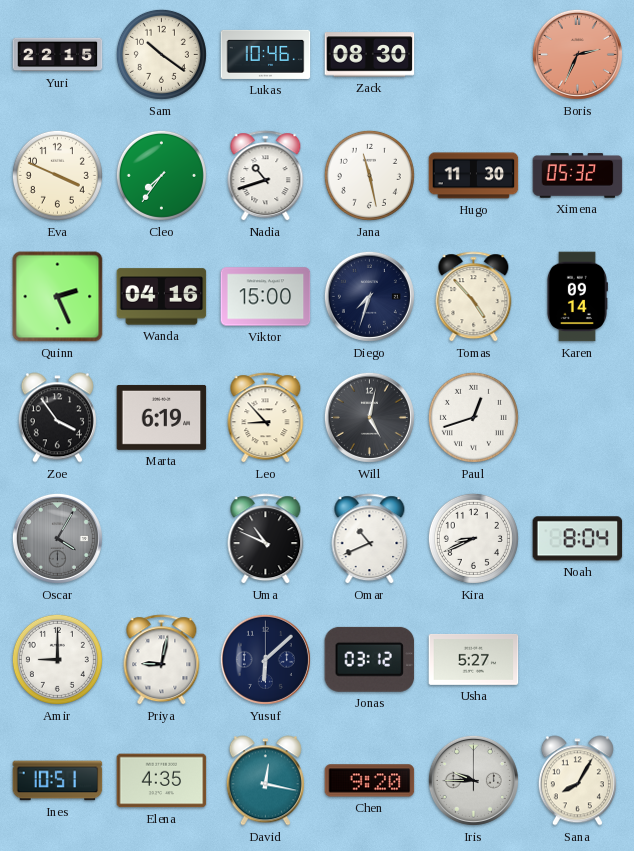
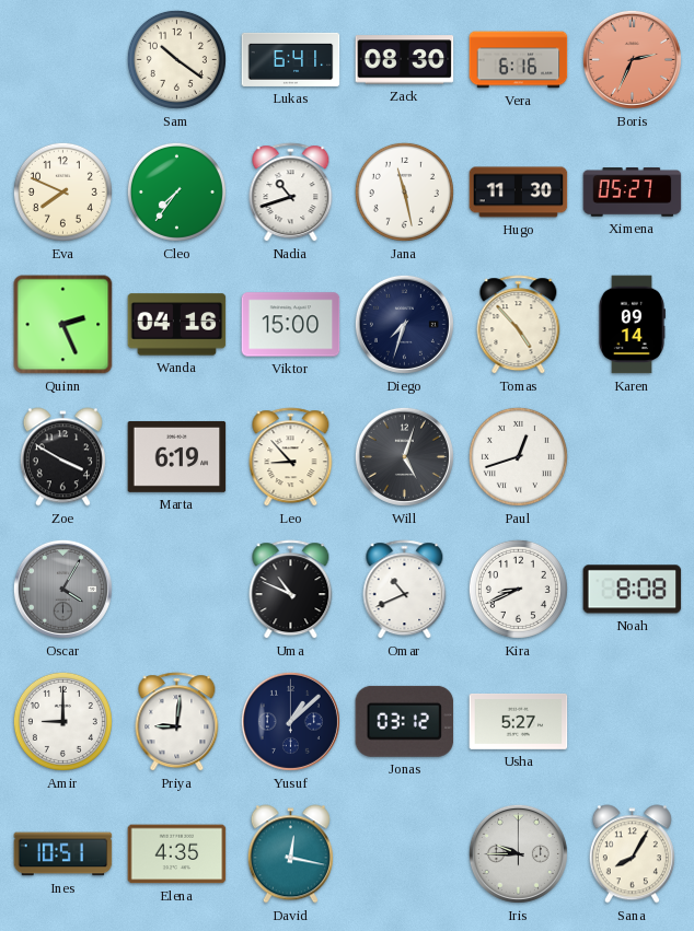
Yuri: 22:15 -> none
Lukas: 10:46 -> 6:41
Vera: none -> 6:16
Eva: 3:49 -> 7:49
Ximena: 05:32 -> 05:27
Zoe: 3:54 -> 3:50
Will: 5:02 -> 5:03
Noah: 8:04 -> 8:08
Priya: 9:02 -> 9:01
Yusuf: 6:08 -> 1:08
Chen: 9:20 -> none
